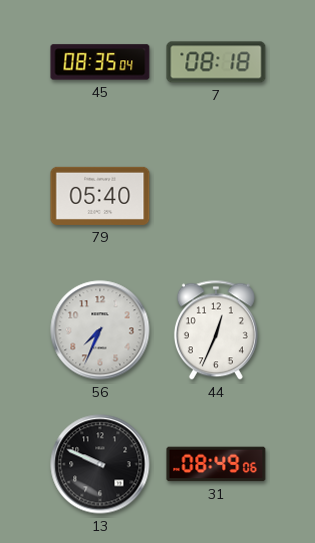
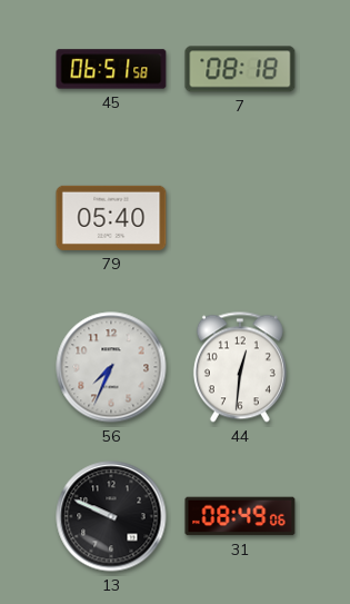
45: 08:35 -> 06:51
44: 12:34 -> 12:31
